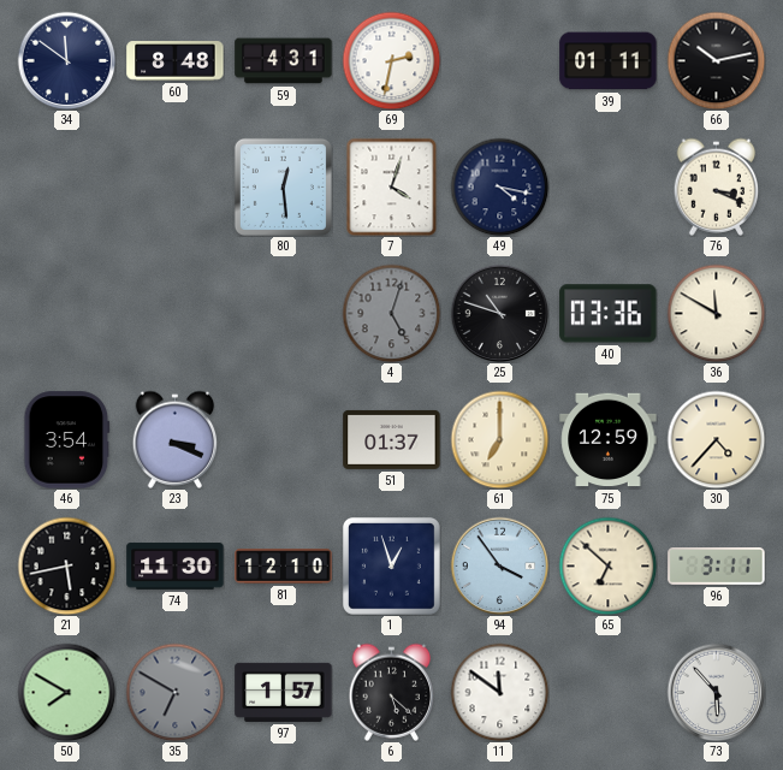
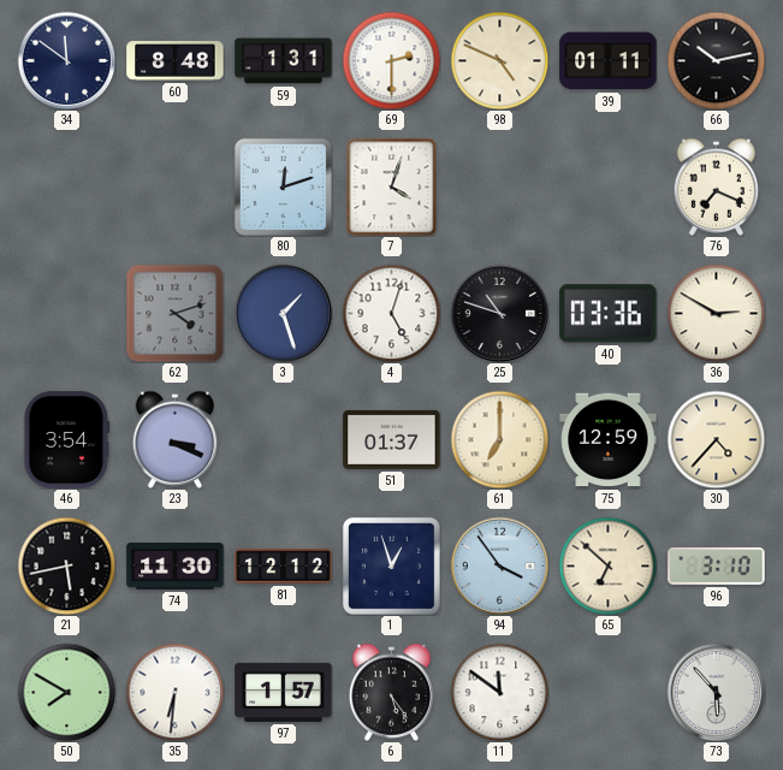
59: 4:31 -> 1:31
69: 2:32 -> 2:30
98: none -> 4:49
80: 12:29 -> 12:12
49: 4:17 -> none
76: 3:19 -> 7:19
62: none -> 4:12
3: none -> 1:27
4 dial: grey -> white
36: 11:50 -> 2:50
81: 12:10 -> 12:12
96: 3:11 -> 3:10
35: 6:50 -> 6:31
35 dial: grey -> white
6: 5:22 -> 5:24
